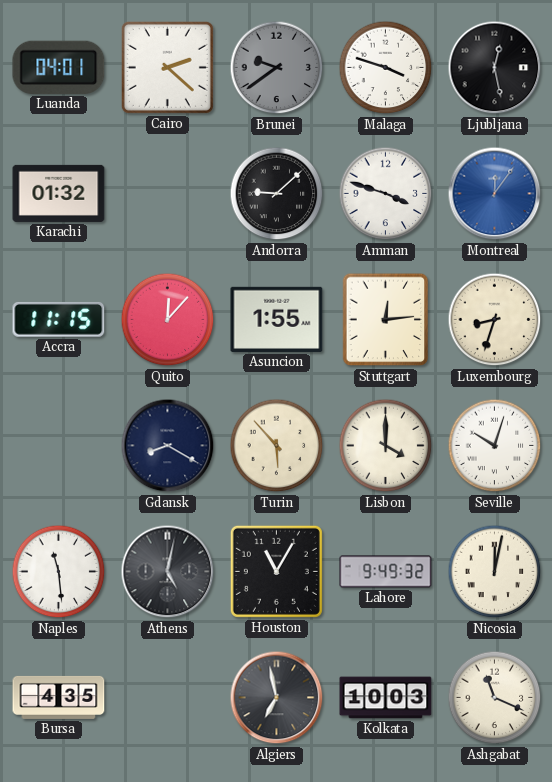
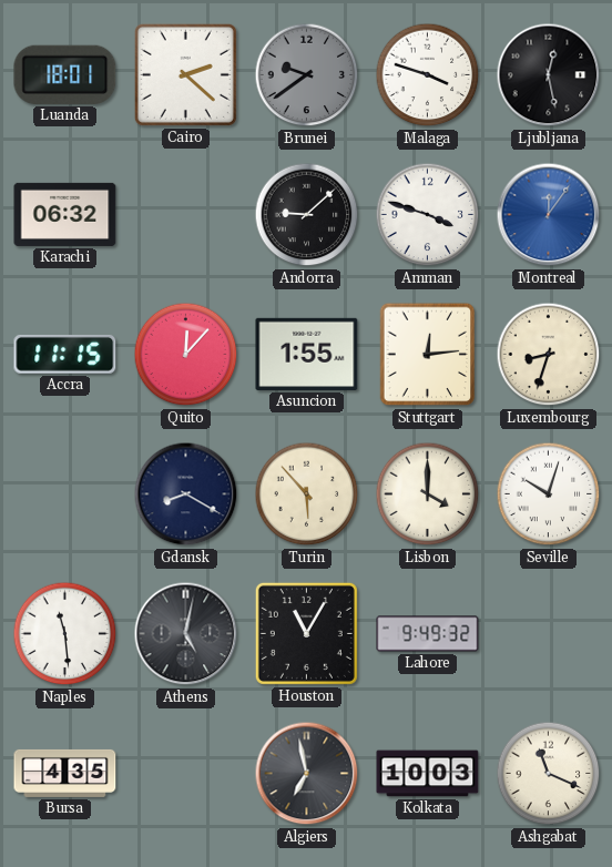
Luanda: 04:01 -> 18:01
Karachi: 01:32 -> 06:32
Nicosia: 12:02 -> none
